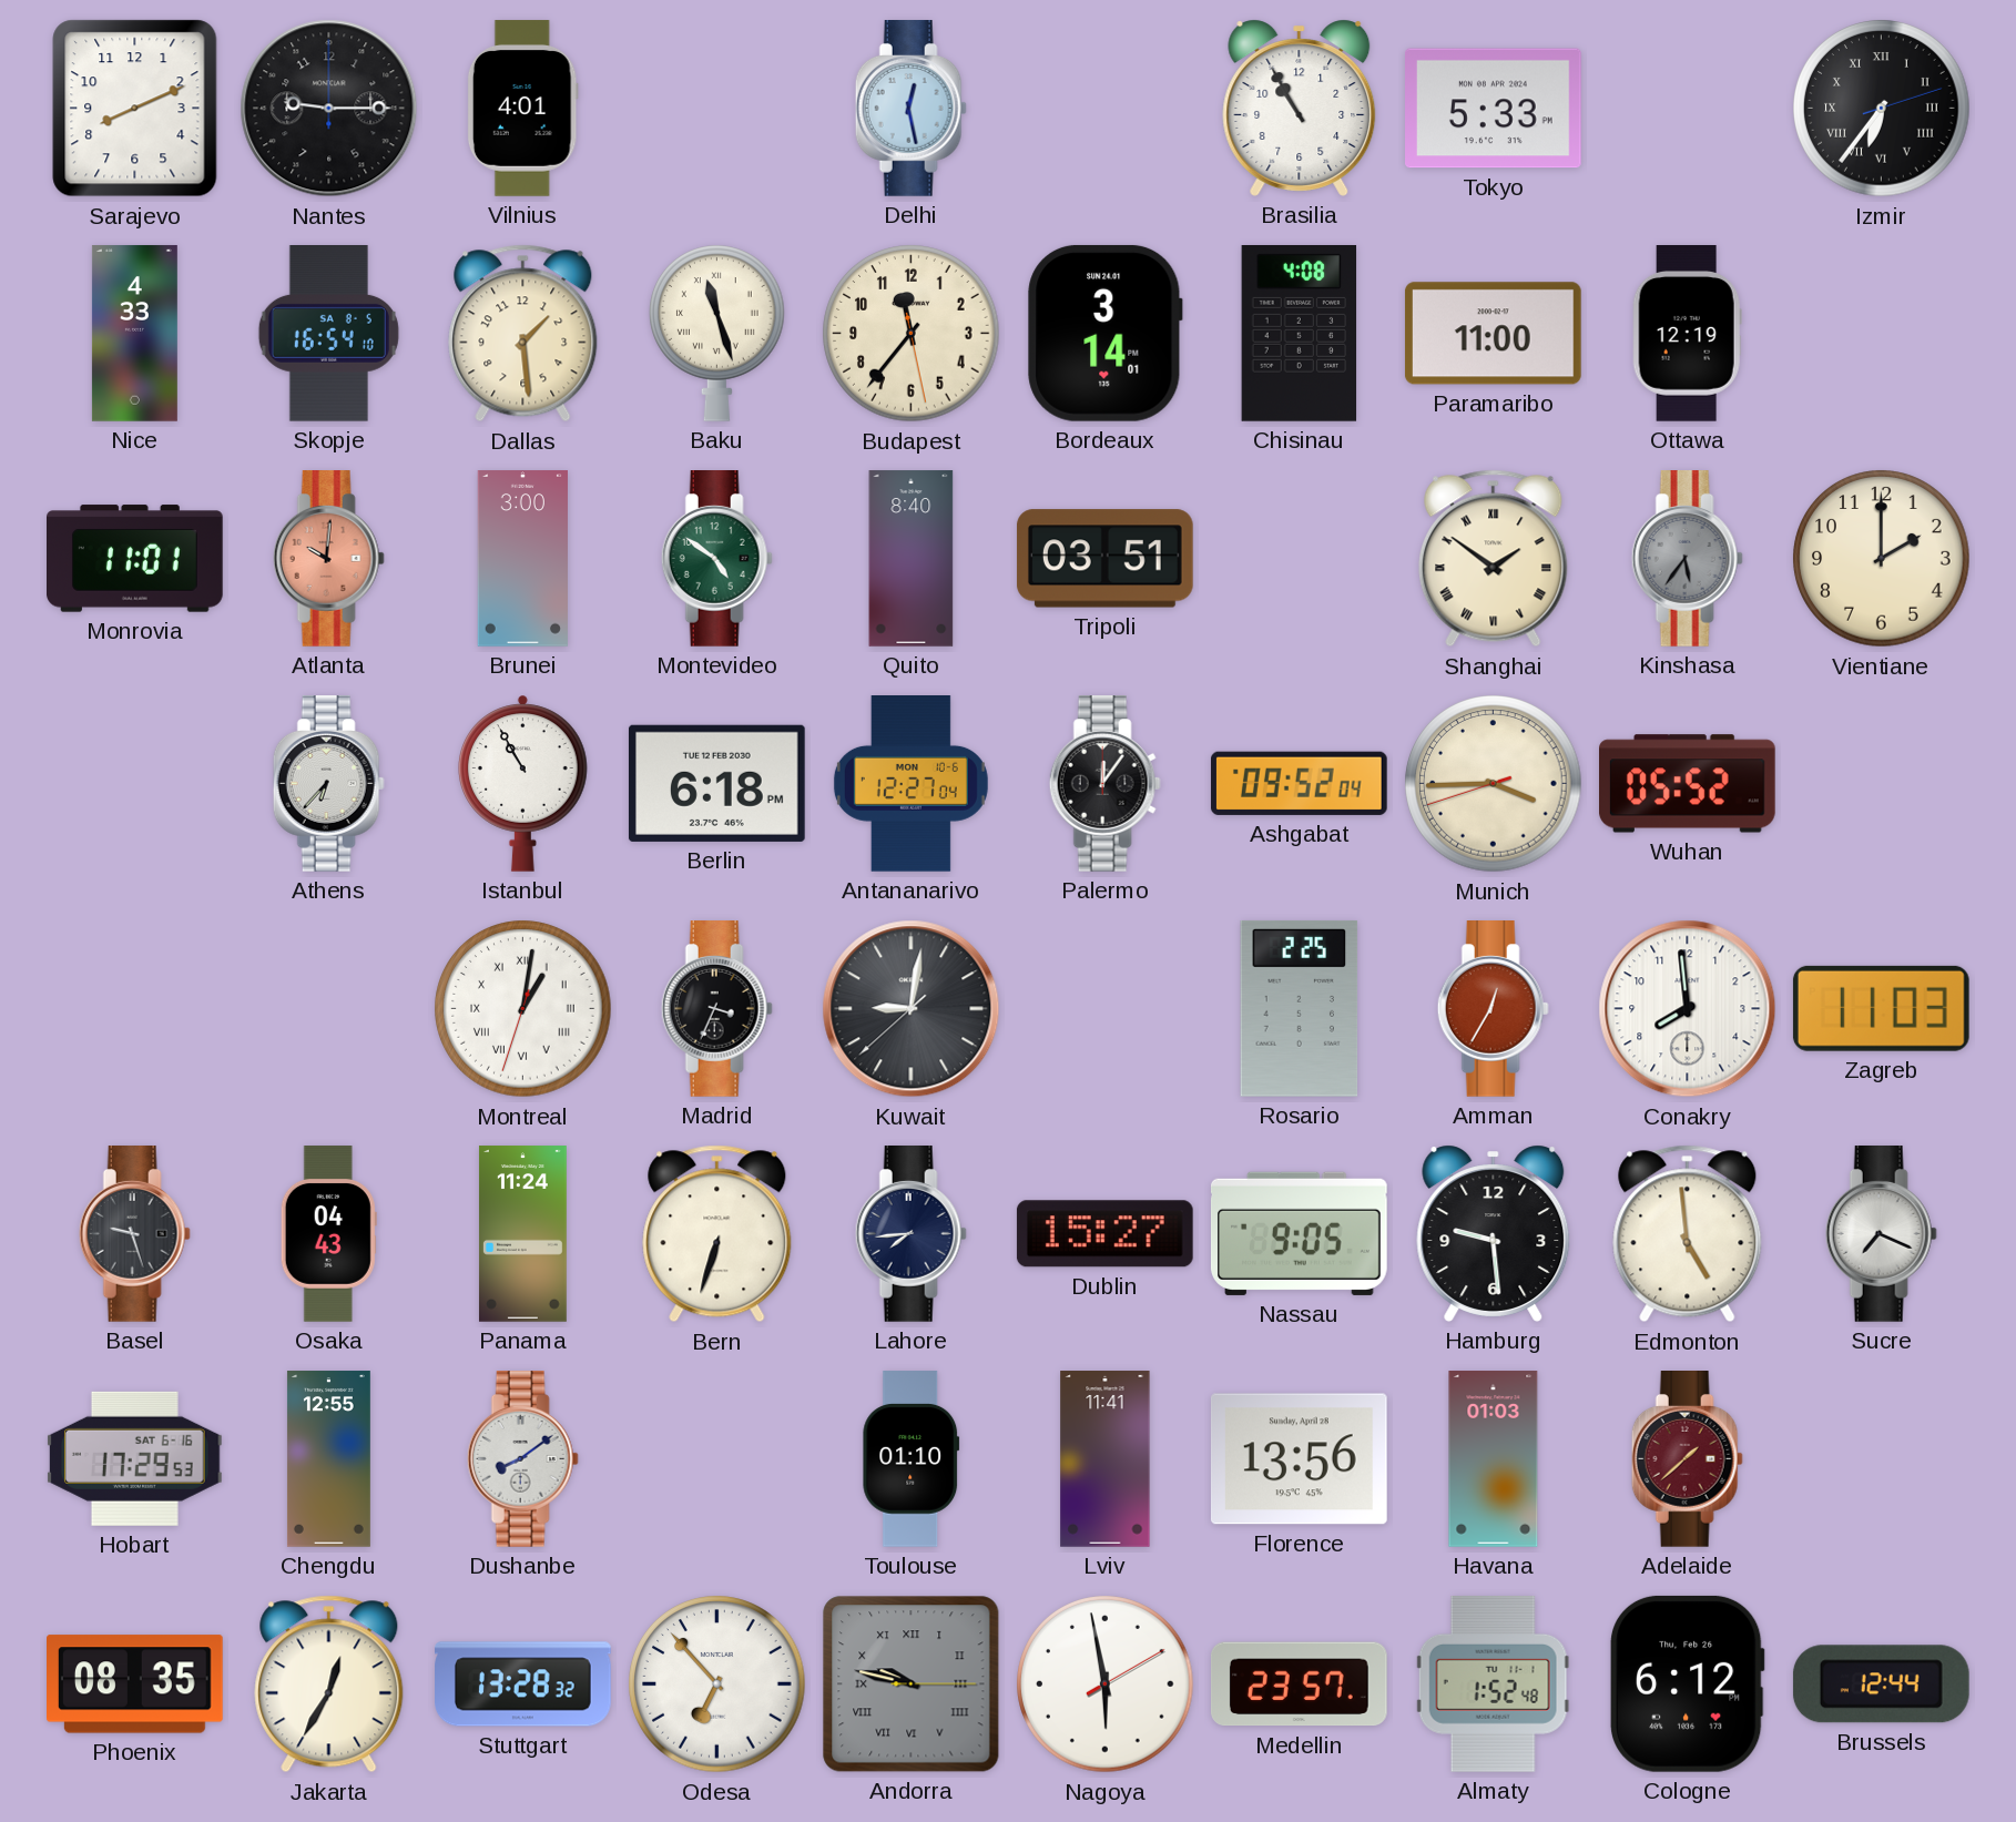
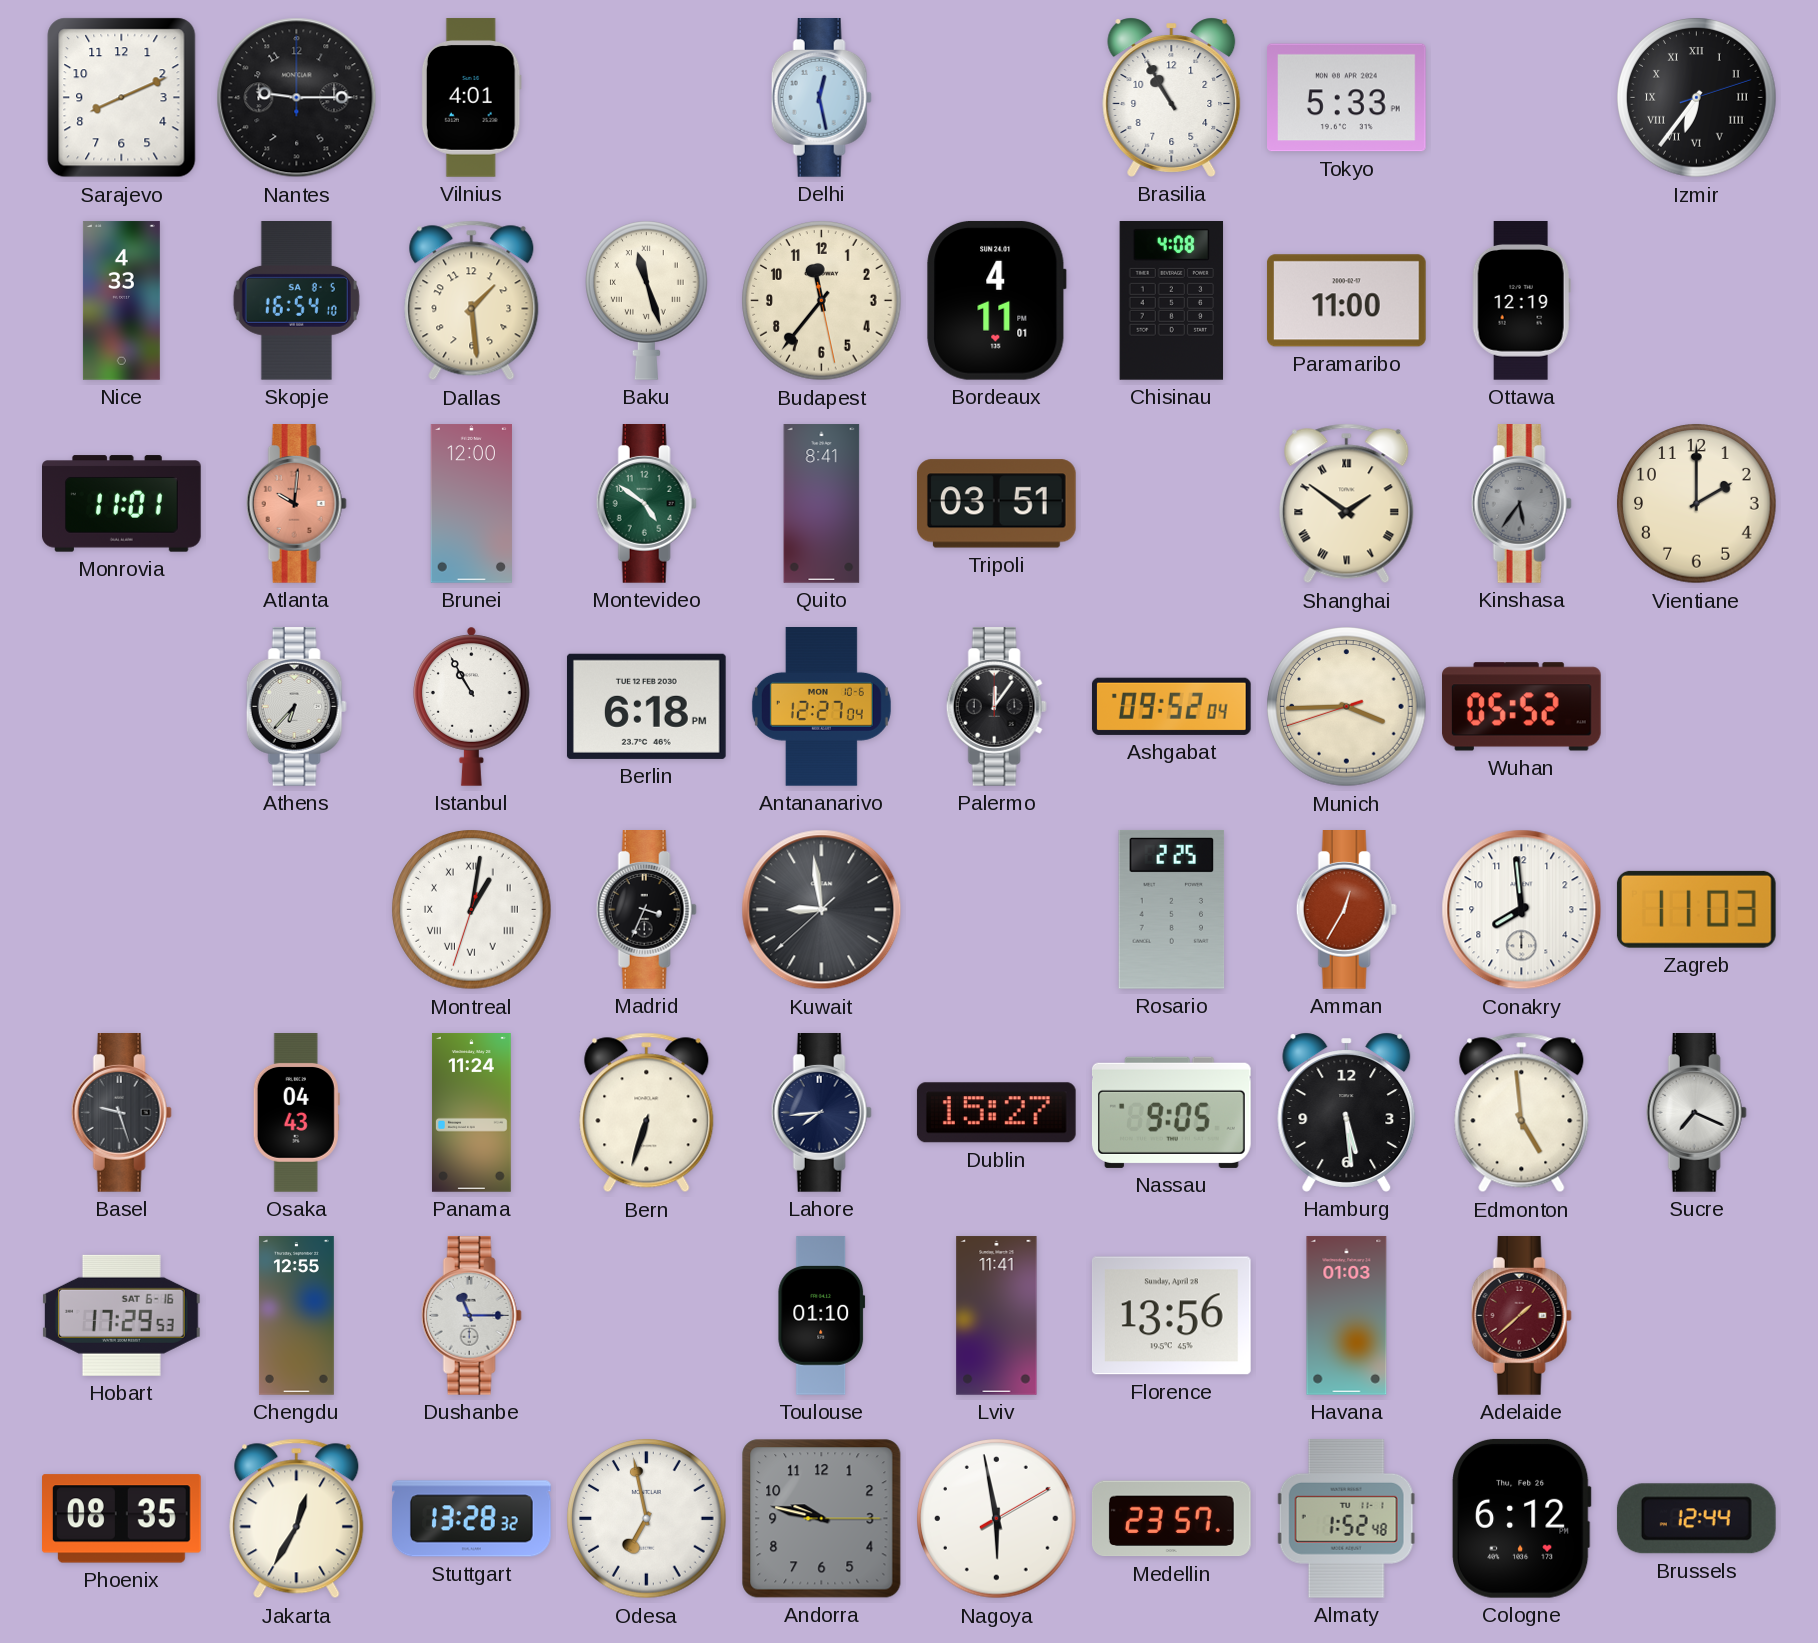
Bordeaux: 3:14 -> 4:11
Brunei: 3:00 -> 12:00
Quito: 8:40 -> 8:41
Kuwait: 9:01 -> 8:58
Hamburg: 9:29 -> 5:29
Dushanbe: 8:09 -> 11:15
Odesa: 6:53 -> 6:58
Andorra numerals: Roman -> Arabic
